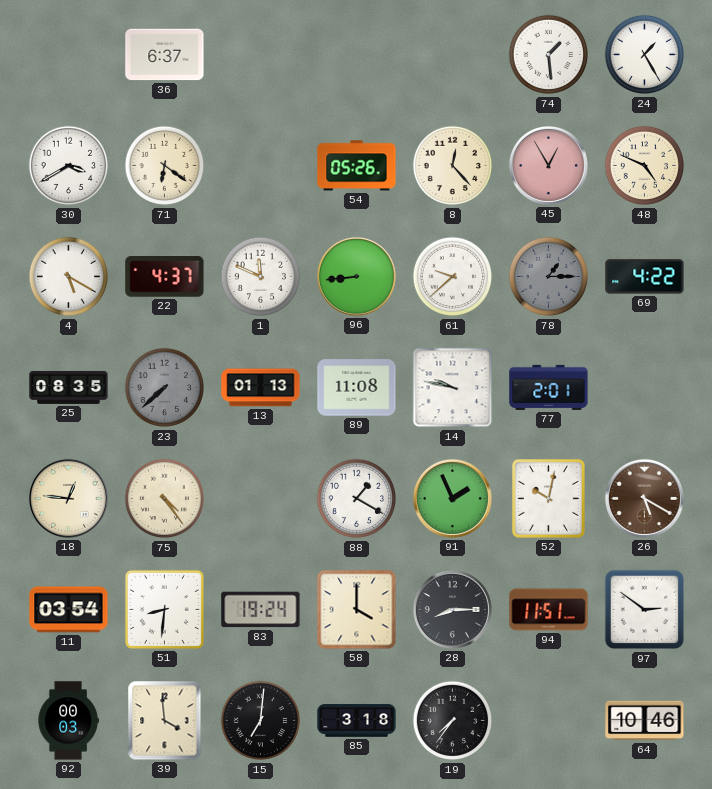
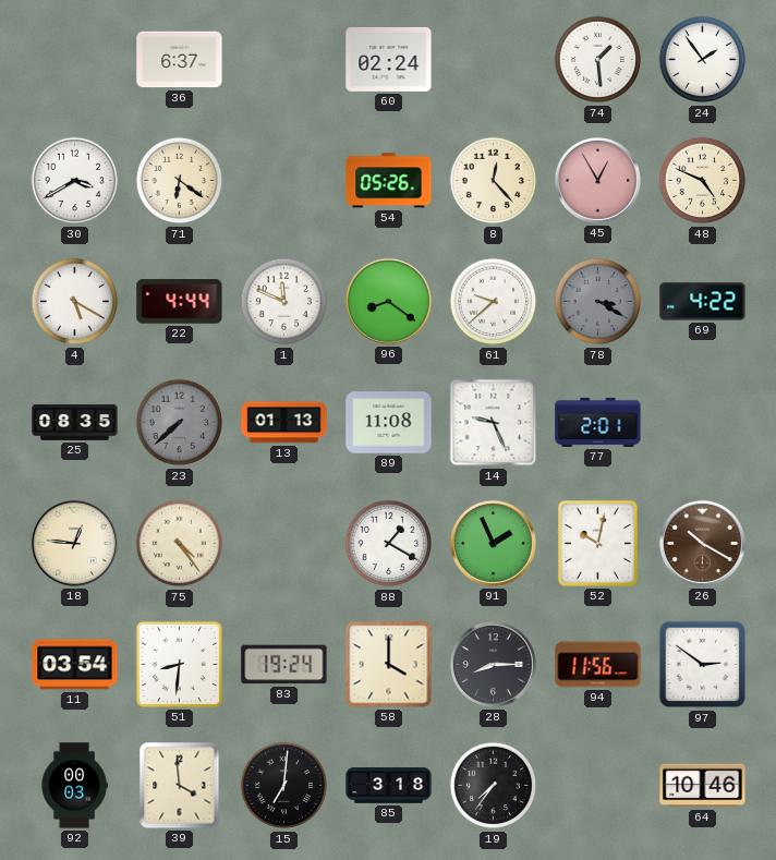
60: none -> 02:24
24: 1:25 -> 1:54
22: 4:37 -> 4:44
96: 8:44 -> 8:21
78: 1:15 -> 3:20
14: 9:47 -> 9:26
26: 5:20 -> 10:20
94: 11:51 -> 11:56
